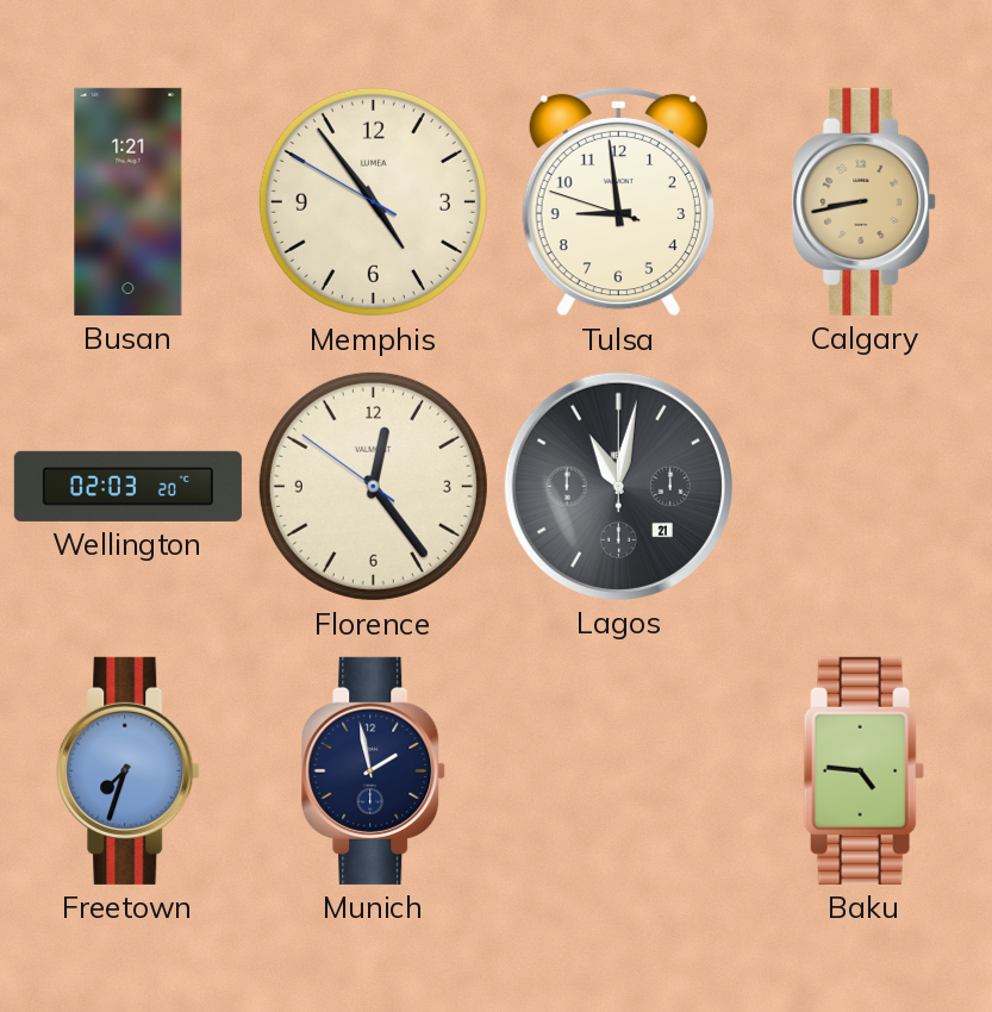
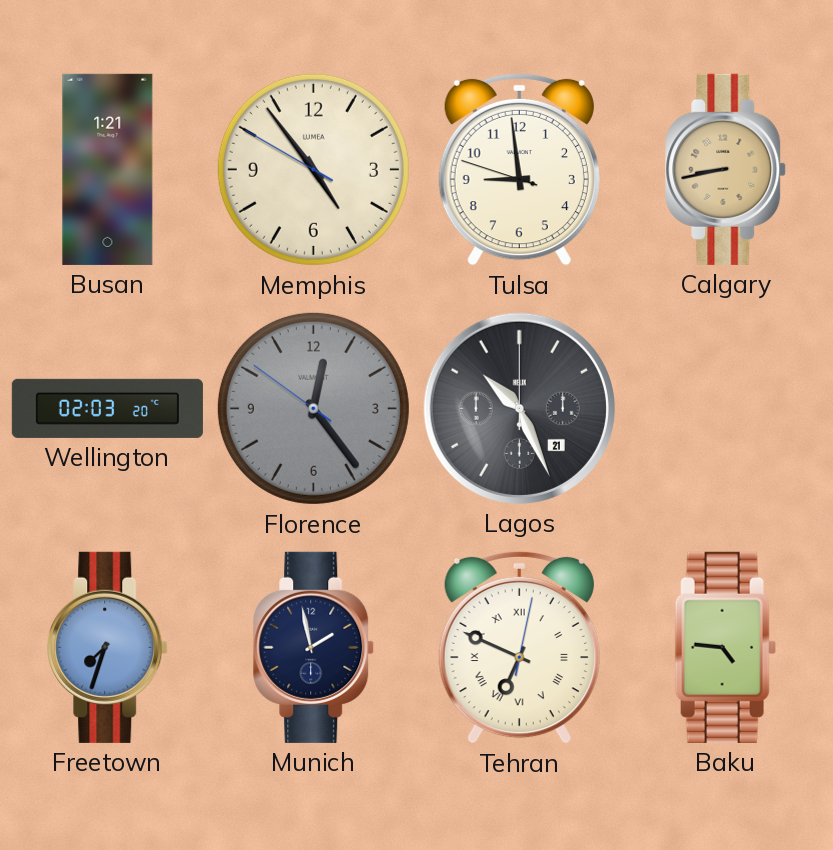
Florence dial: cream -> grey
Lagos: 11:02 -> 10:26
Tehran: none -> 6:49
